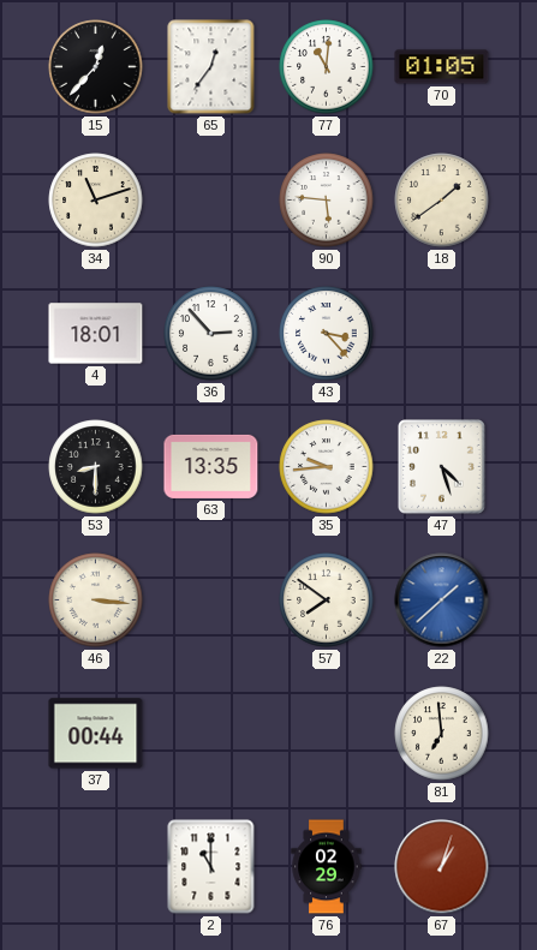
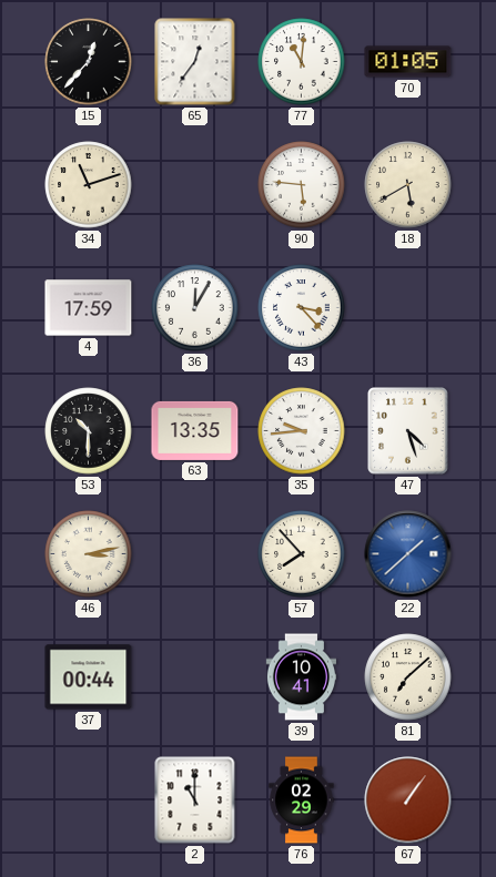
18: 1:39 -> 5:40
4: 18:01 -> 17:59
36: 2:53 -> 12:05
53: 8:30 -> 10:30
46: 3:16 -> 3:13
57: 7:51 -> 7:53
39: none -> 10:41
81: 6:59 -> 7:08
67: 1:03 -> 1:06
